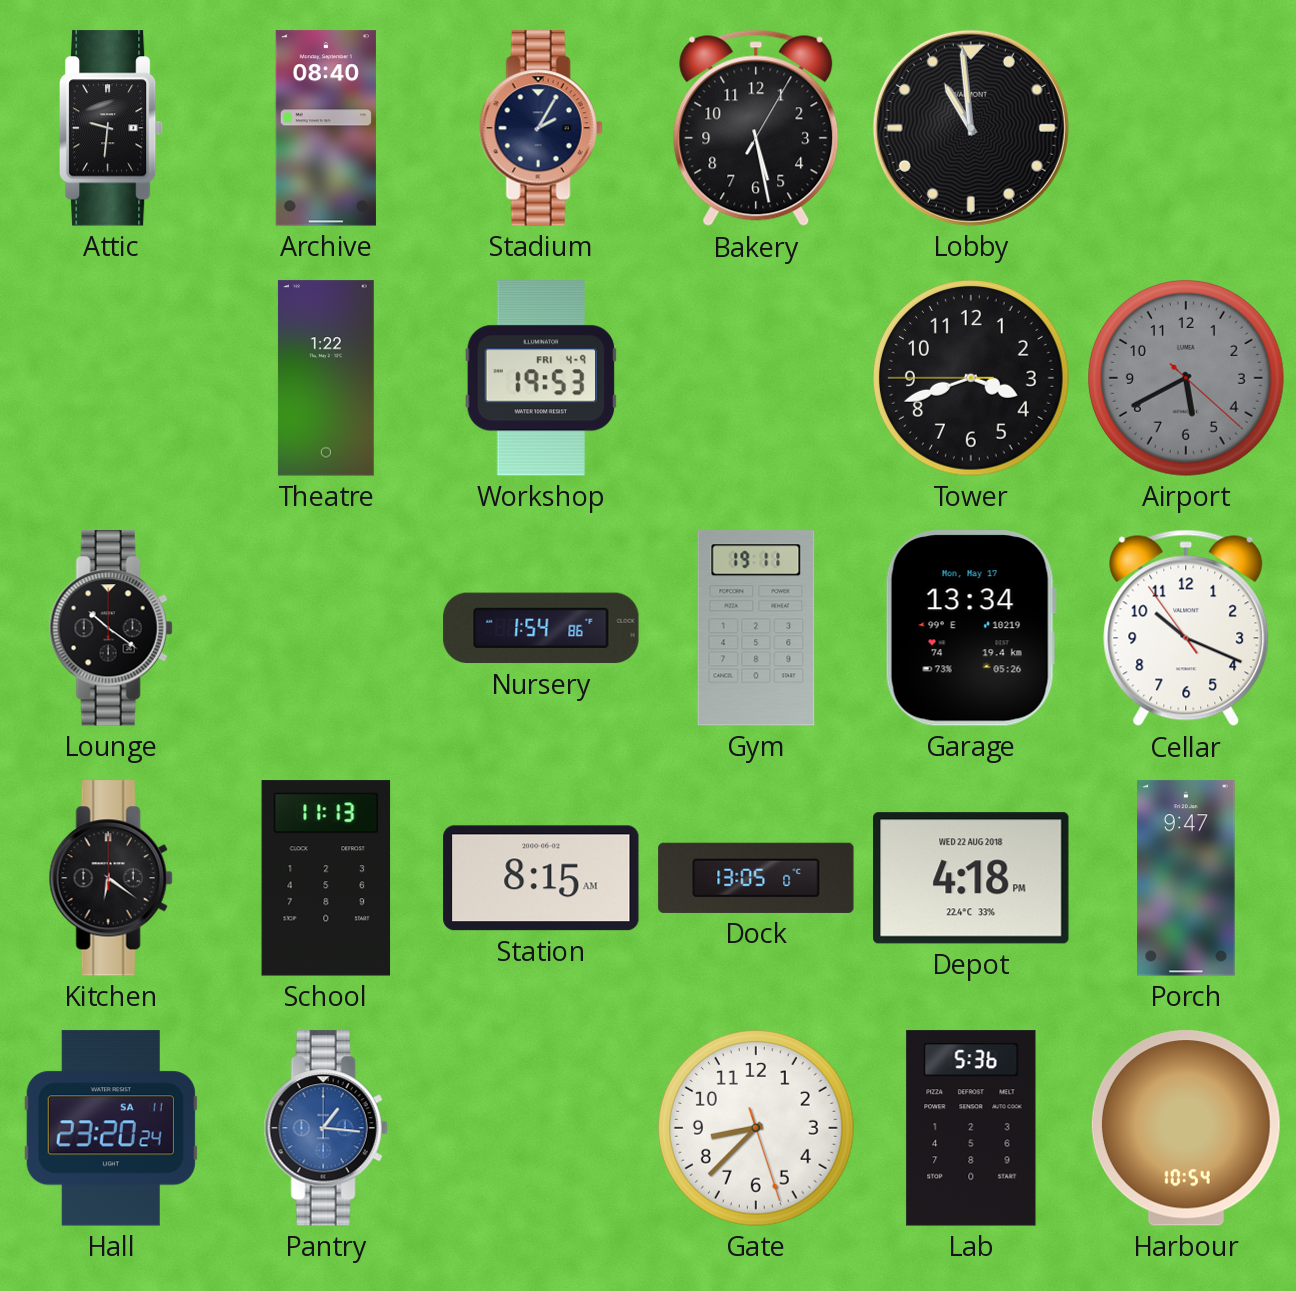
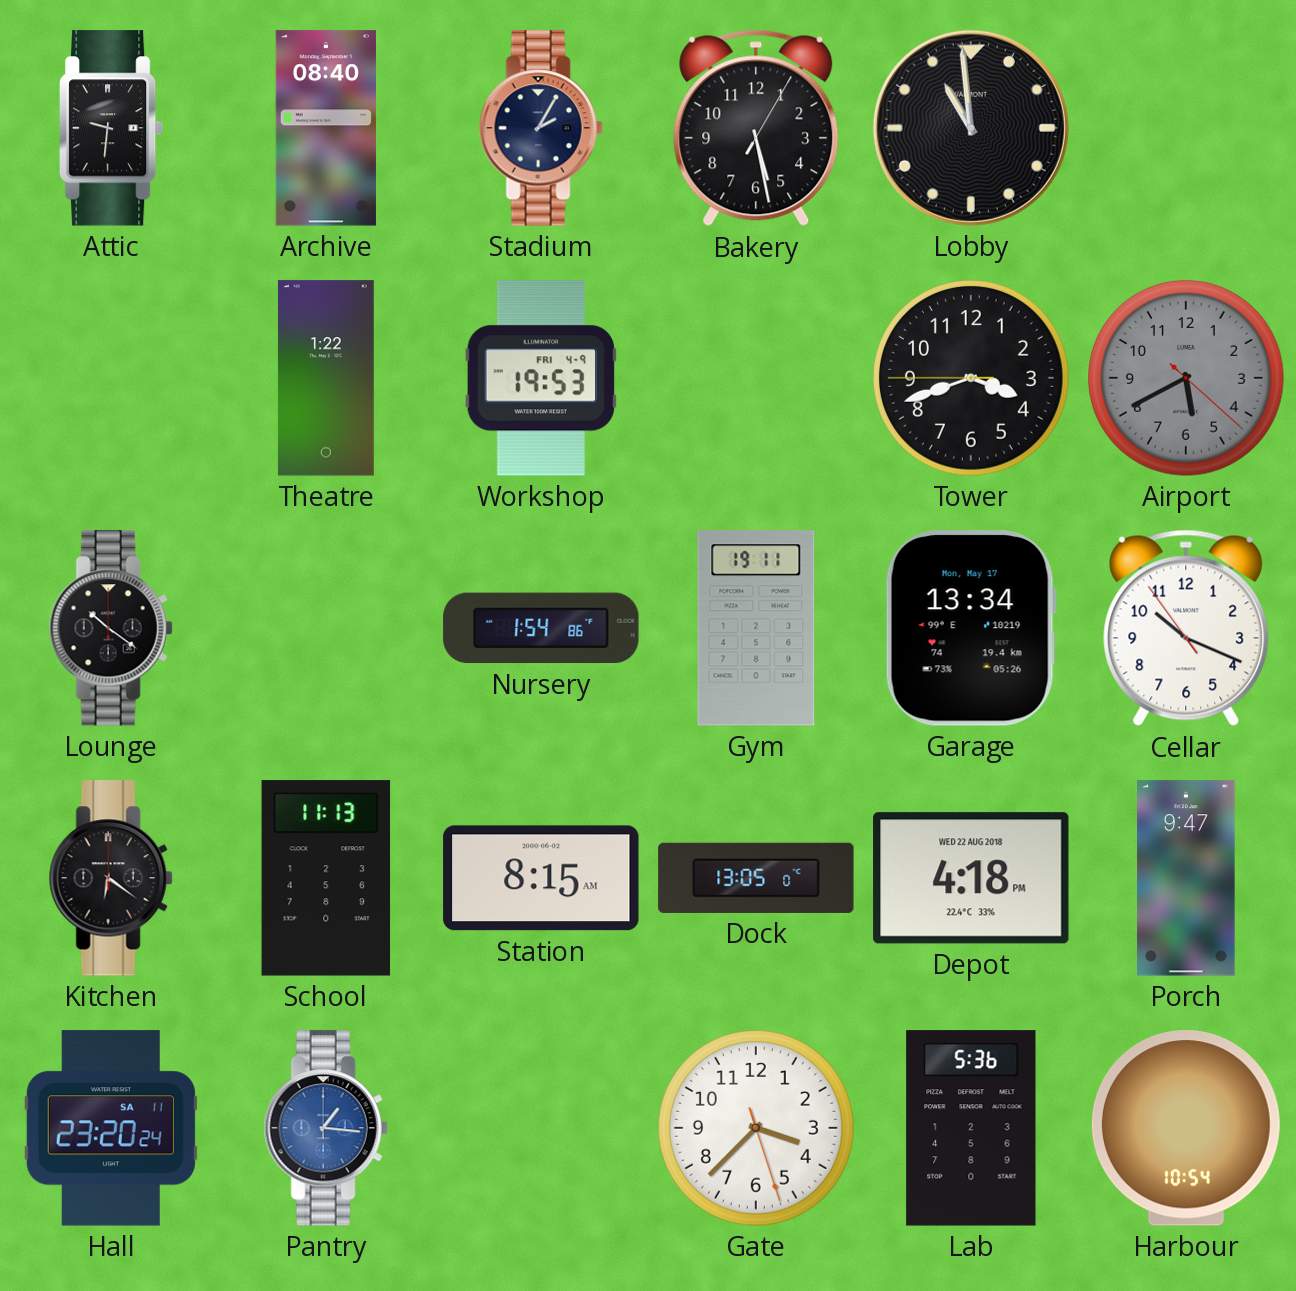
Gate: 8:37 -> 3:37
